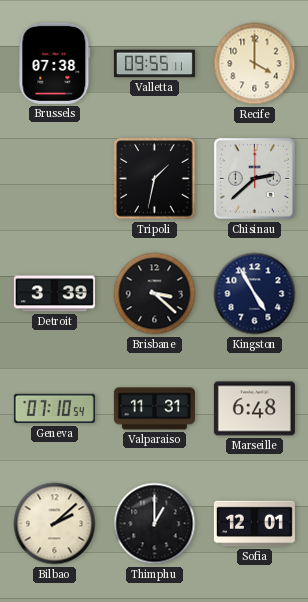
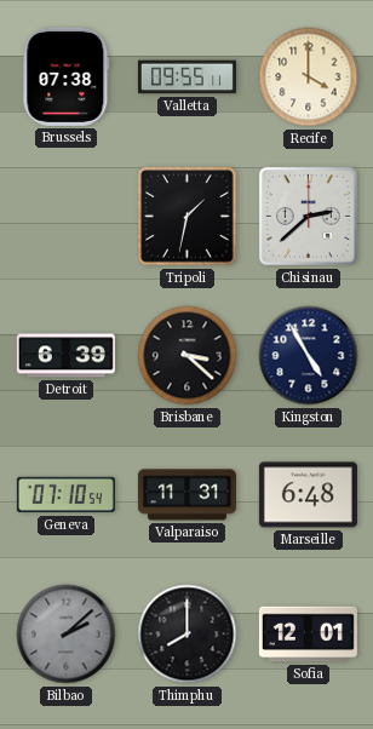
Detroit: 3:39 -> 6:39
Bilbao dial: cream -> grey
Thimphu: 1:00 -> 8:00
